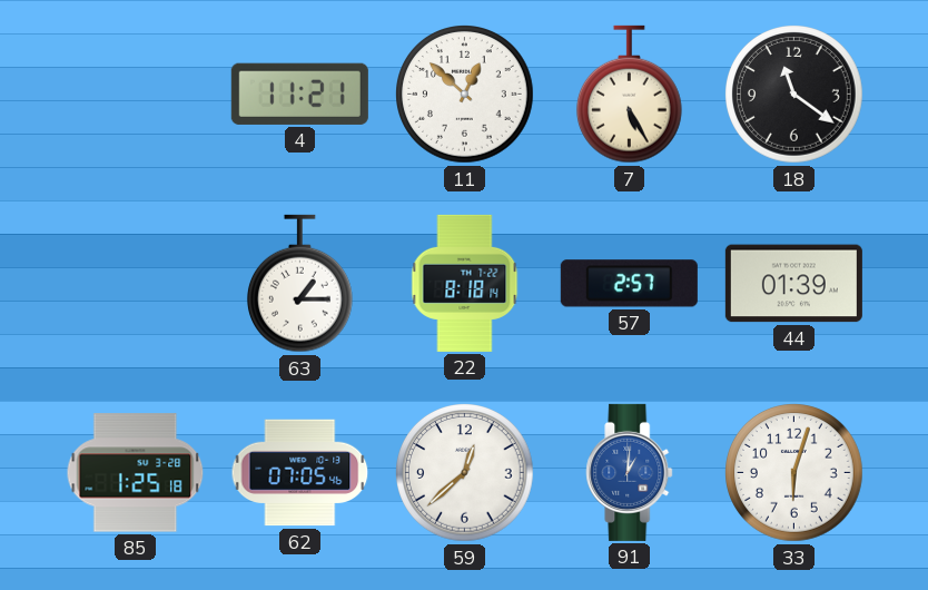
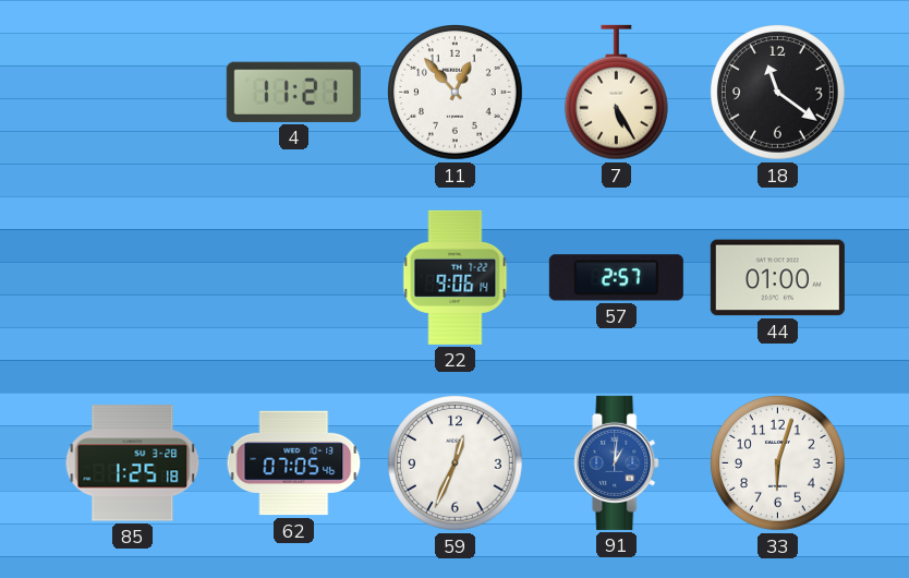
11: 12:52 -> 12:53
63: 1:15 -> none
22: 8:18 -> 9:06
44: 01:39 -> 01:00
59: 12:38 -> 12:34
